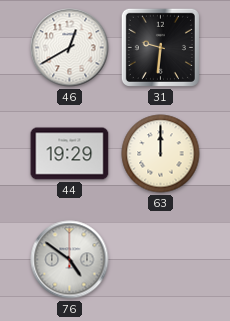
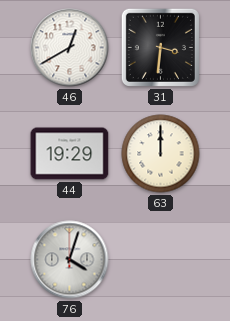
31: 9:31 -> 3:31
76: 4:51 -> 4:03
